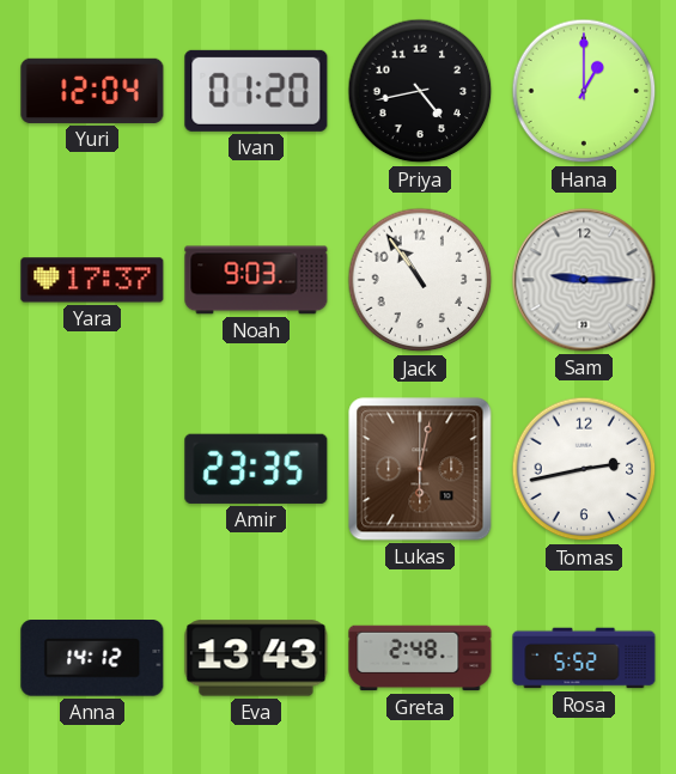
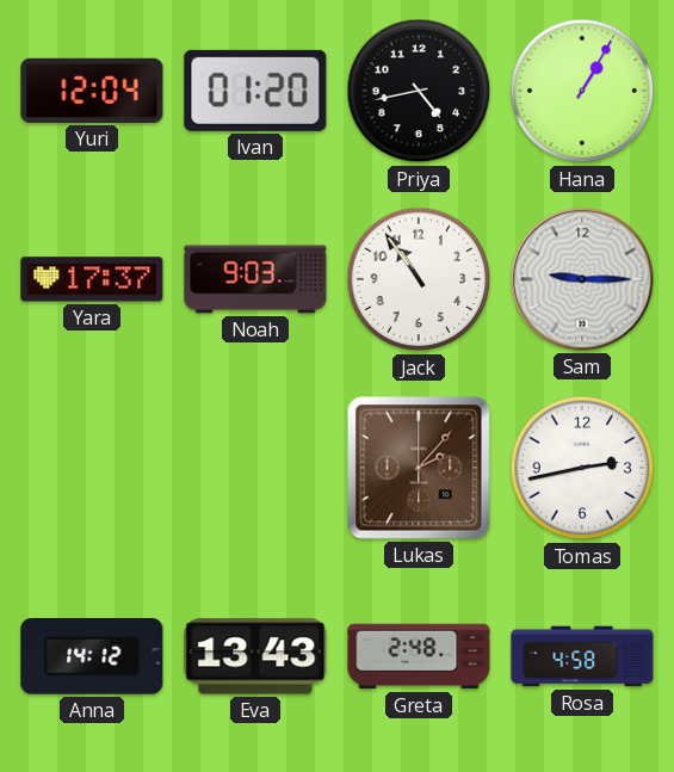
Hana: 1:00 -> 1:05
Amir: 23:35 -> none
Lukas: 6:02 -> 2:07
Rosa: 5:52 -> 4:58
